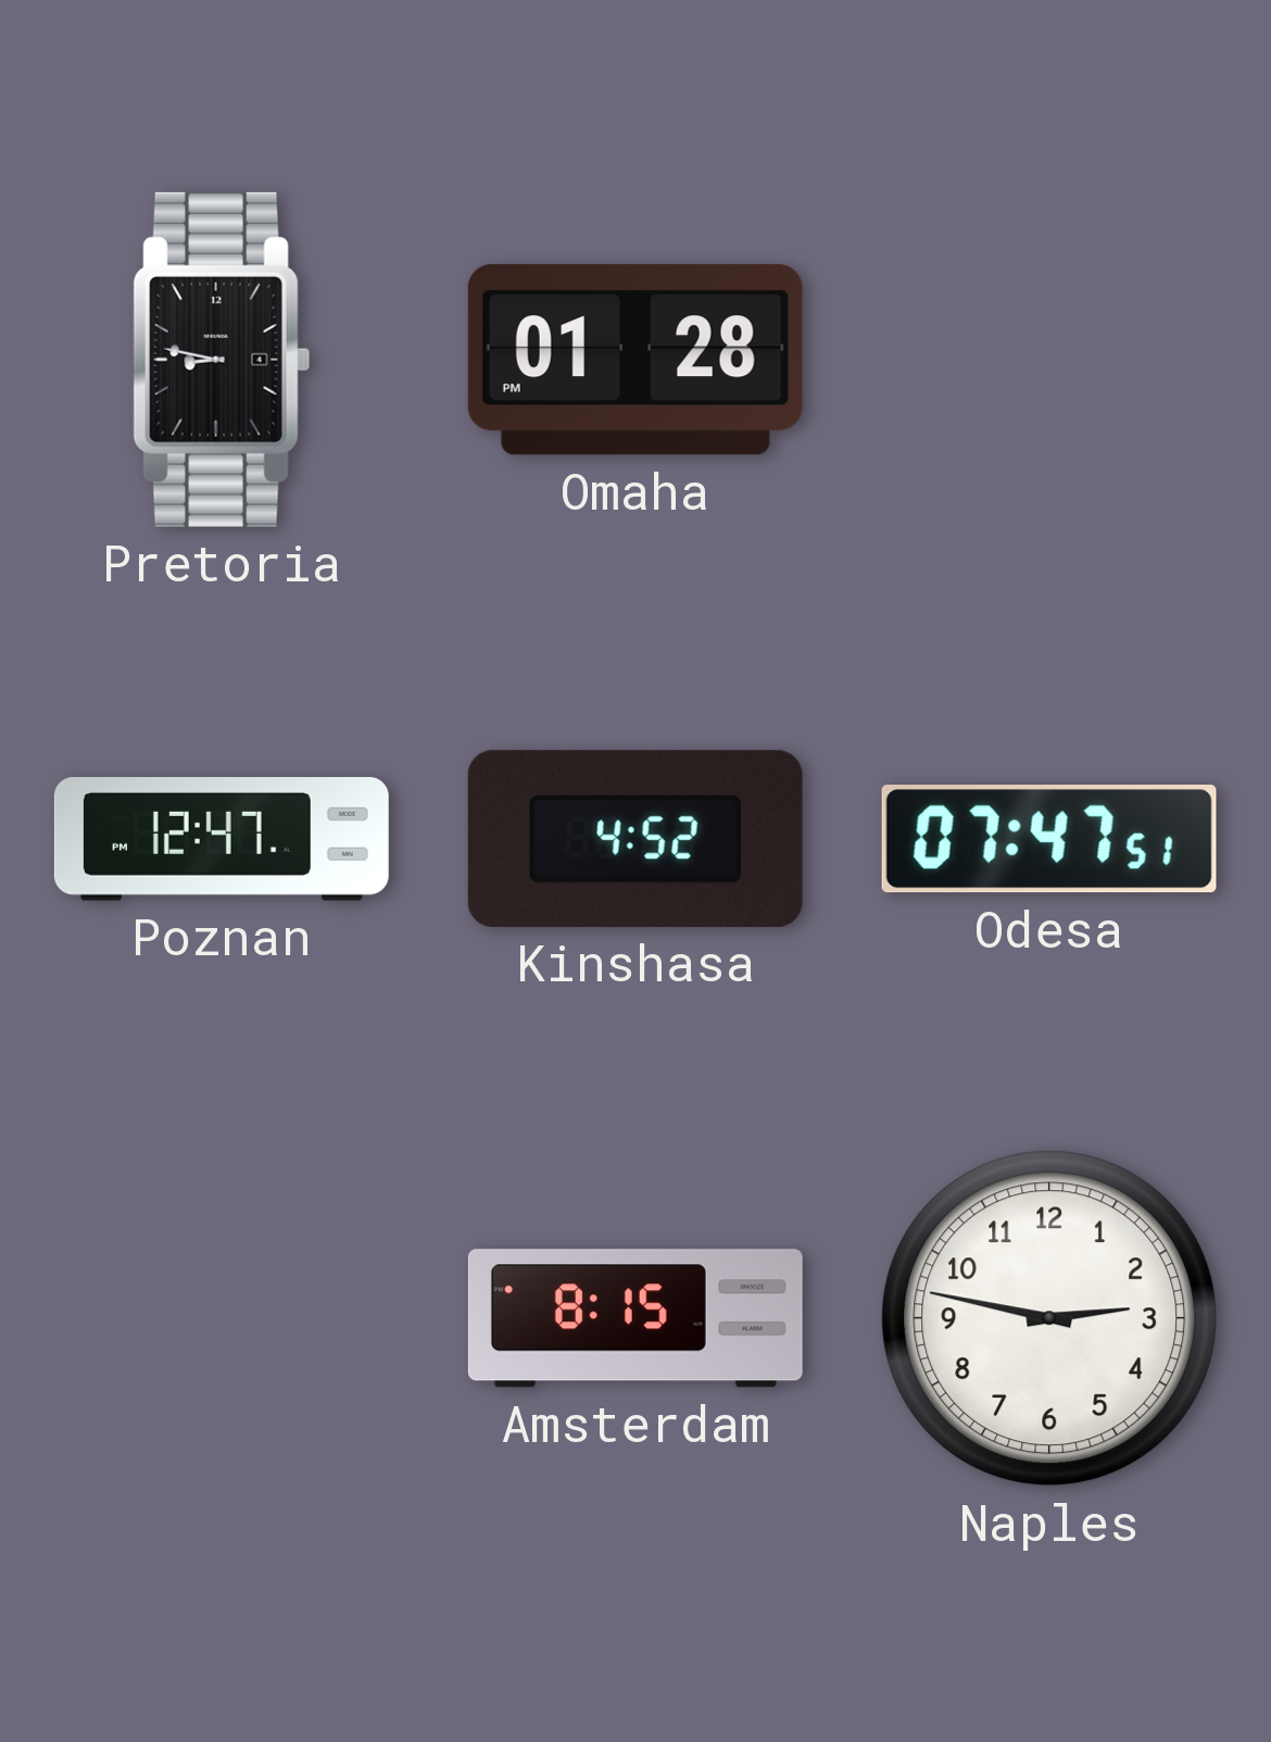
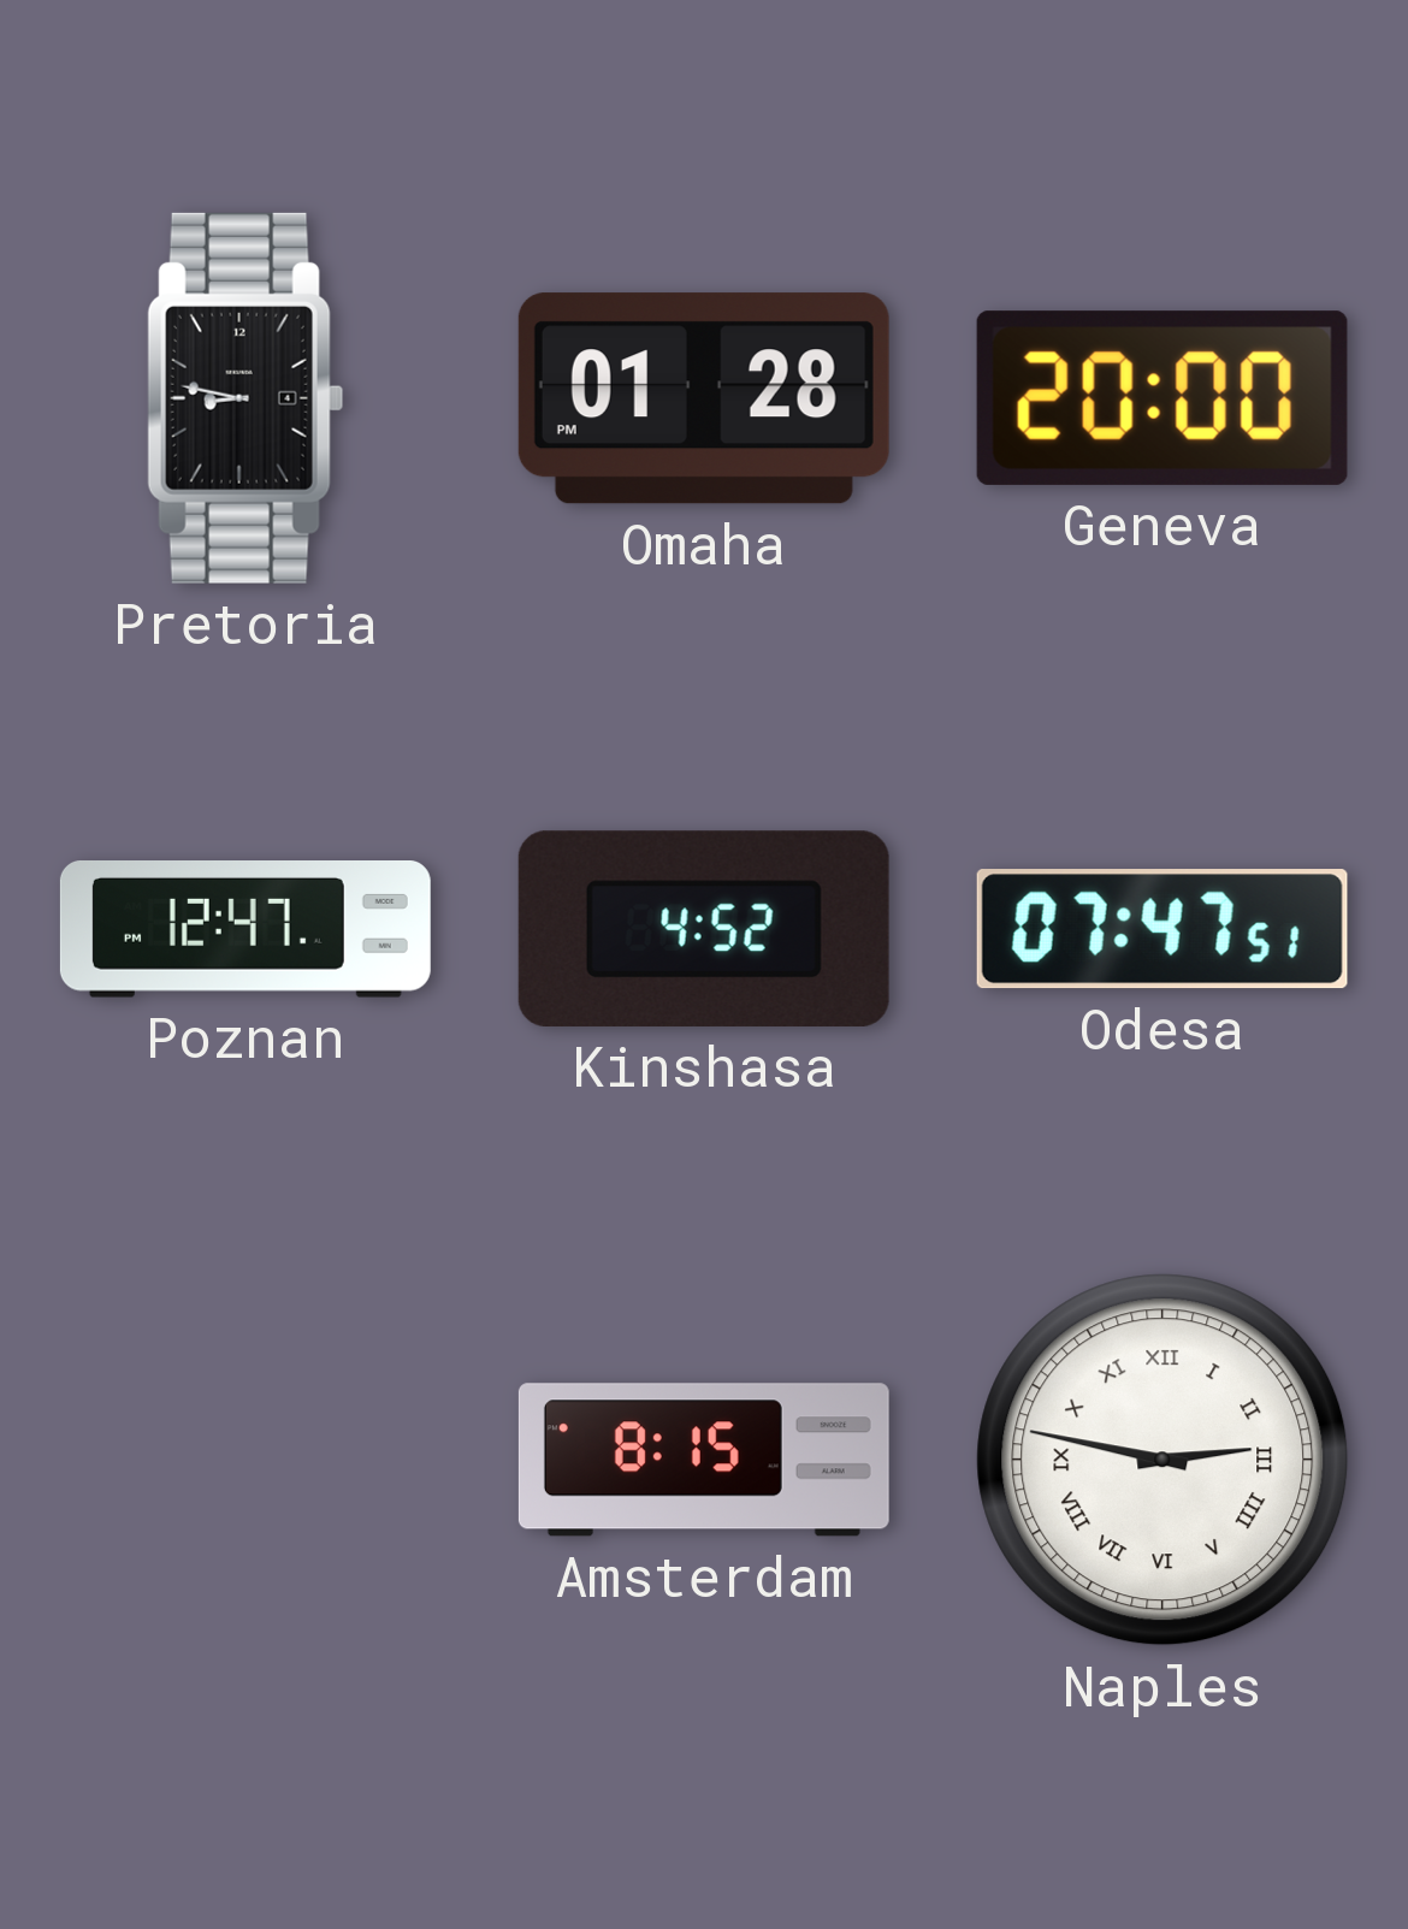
Geneva: none -> 20:00
Naples numerals: Arabic -> Roman
